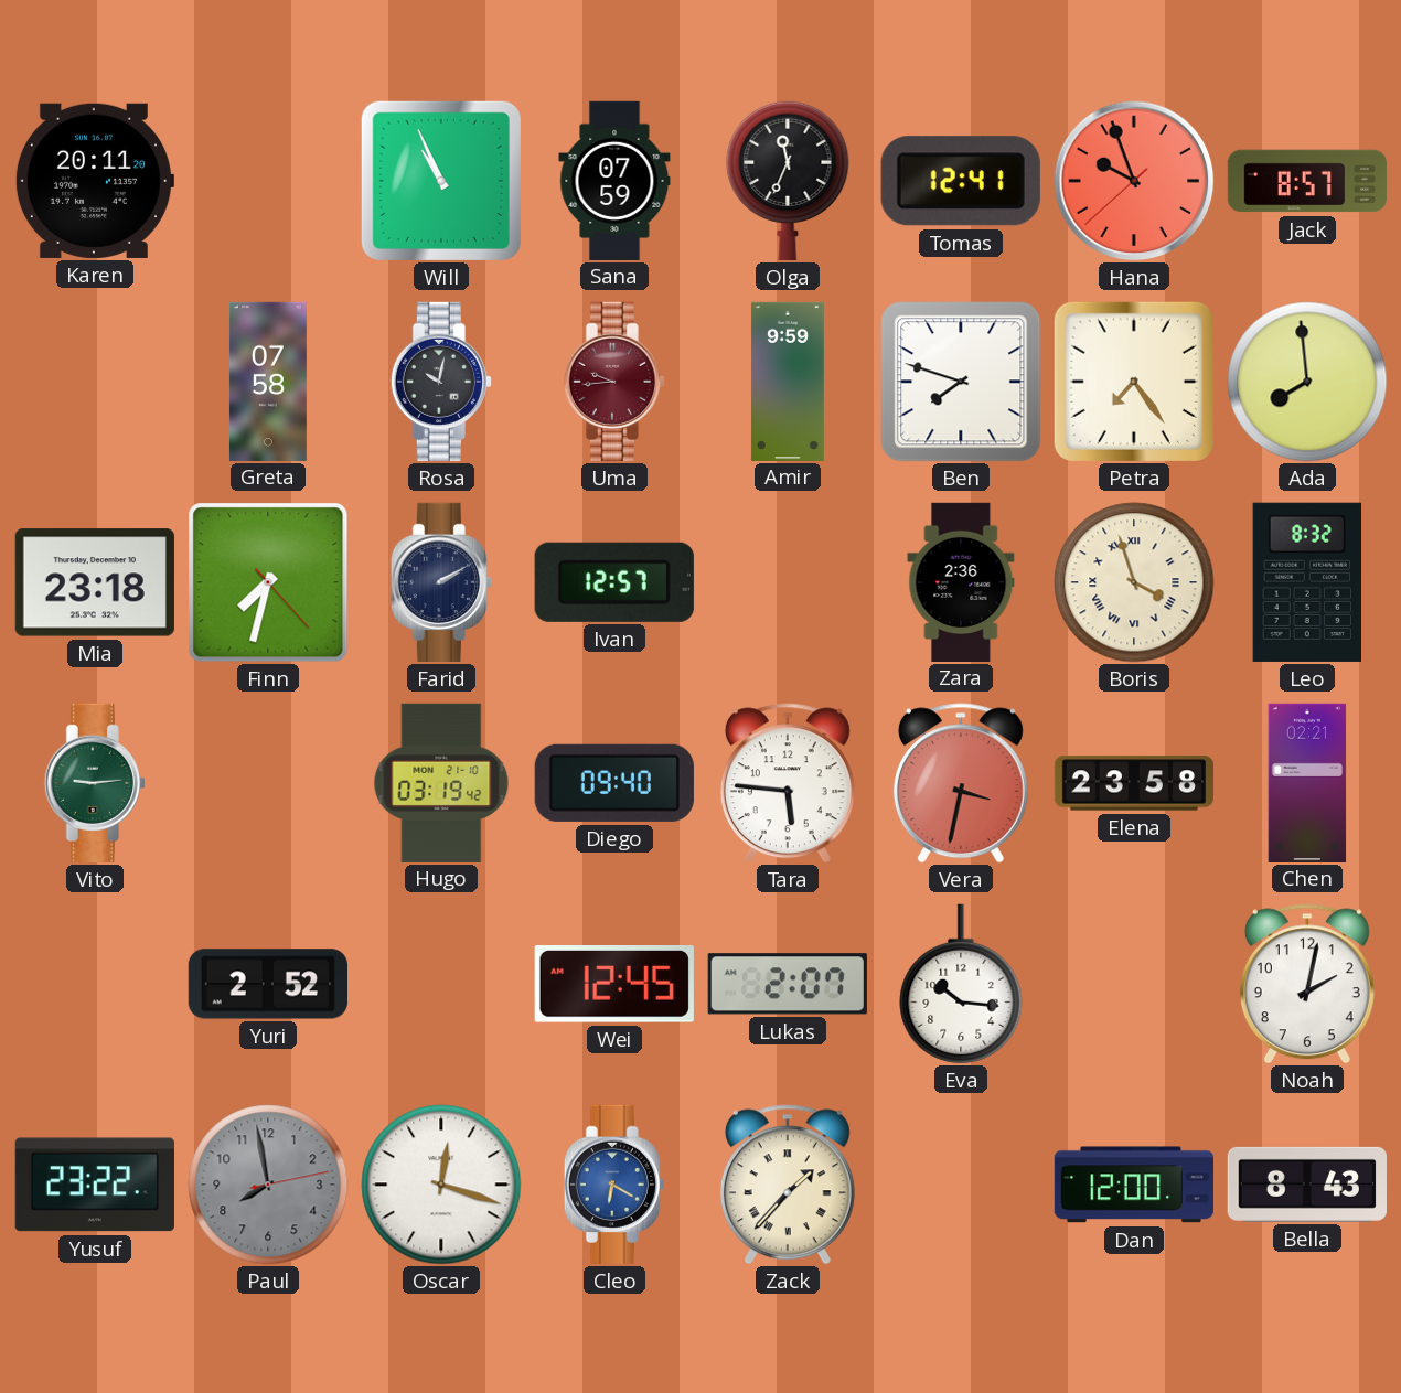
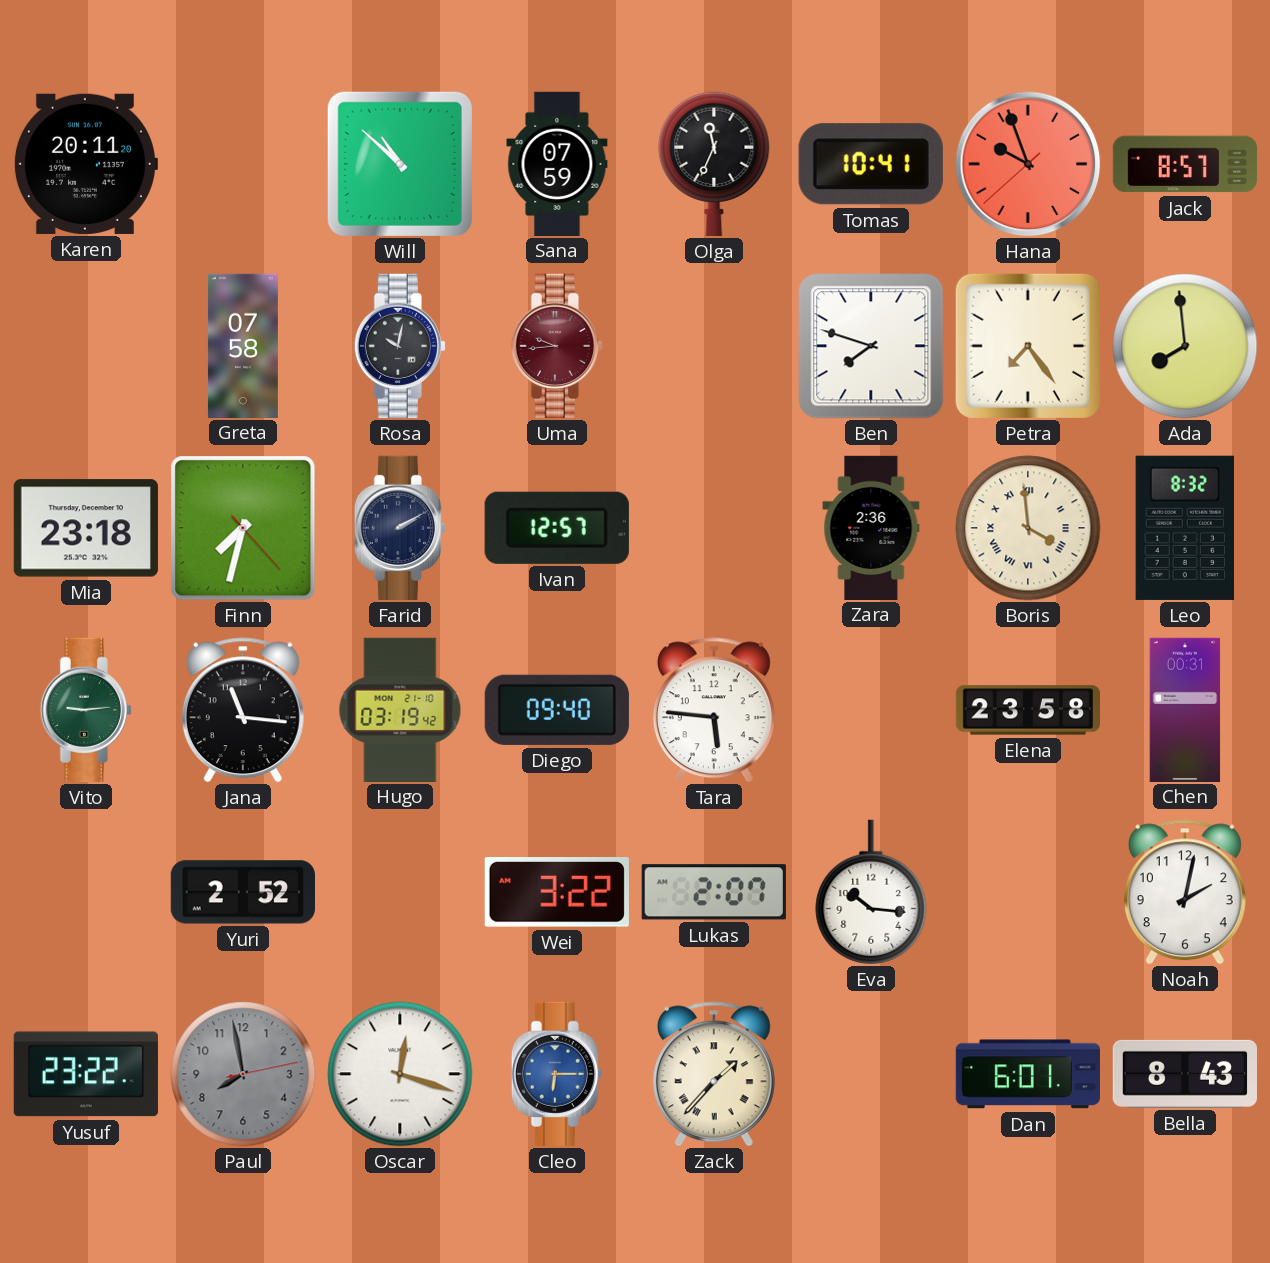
Will: 10:56 -> 10:52
Tomas: 12:41 -> 10:41
Amir: 9:59 -> none
Boris: 3:57 -> 3:59
Jana: none -> 11:16
Vera: 3:32 -> none
Chen: 02:21 -> 00:31
Wei: 12:45 -> 3:22
Cleo: 6:20 -> 6:15
Dan: 12:00 -> 6:01
